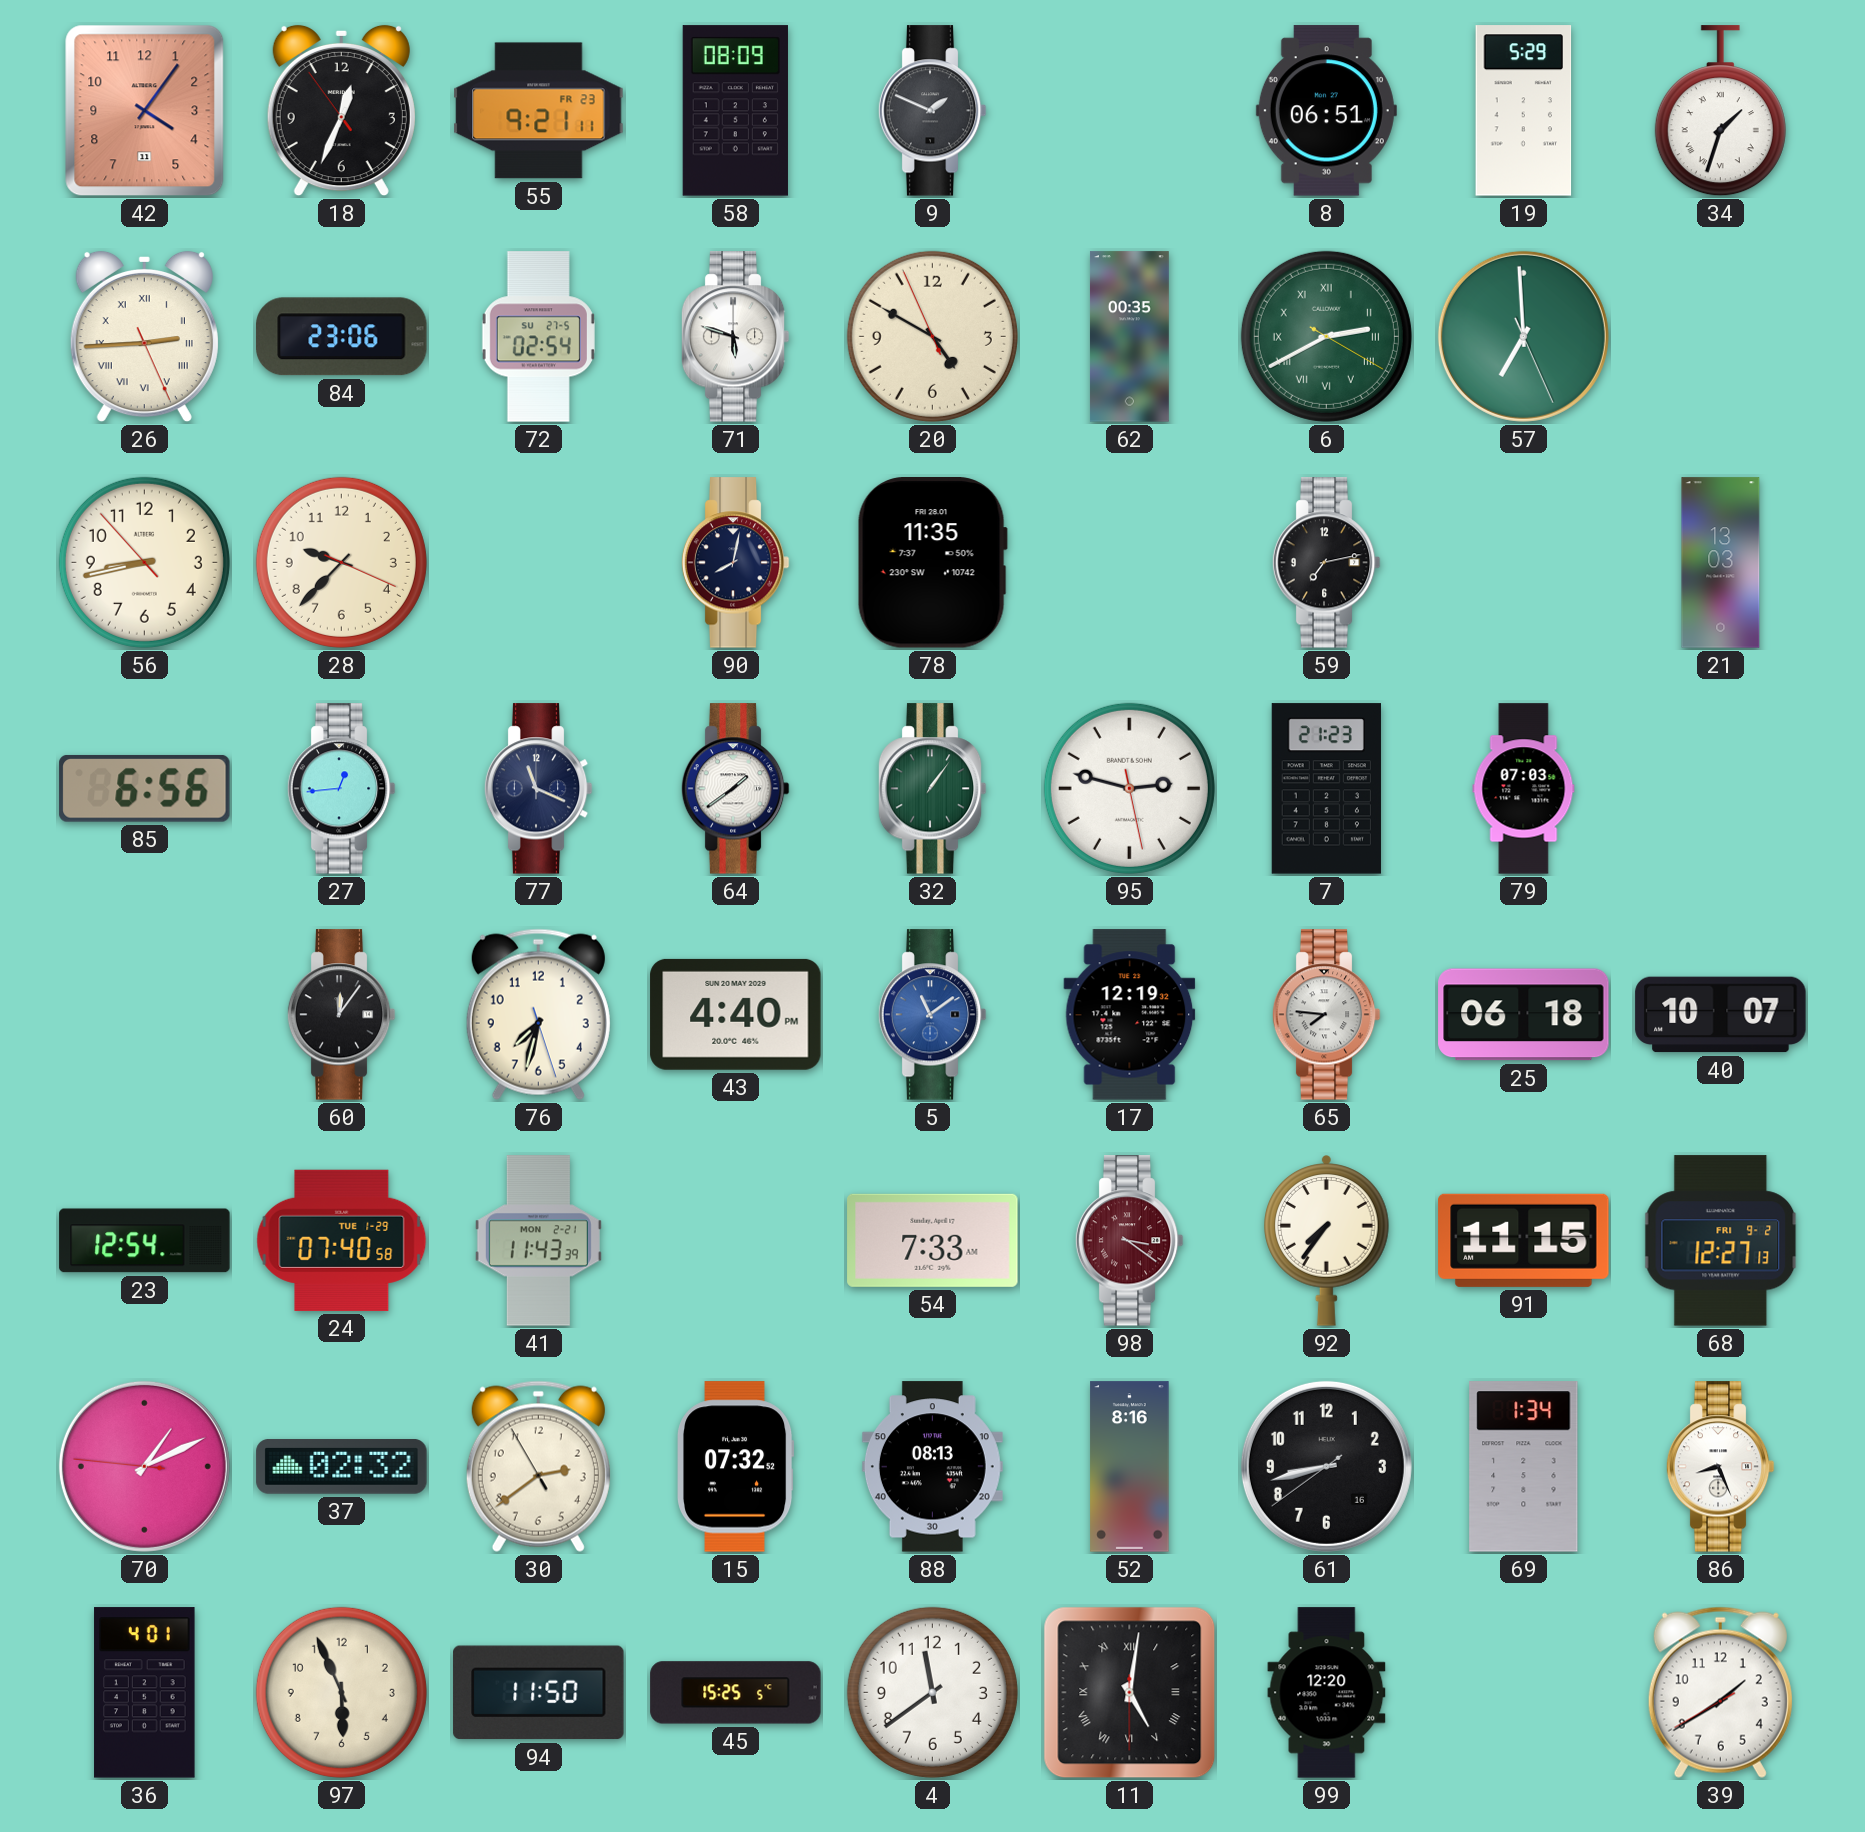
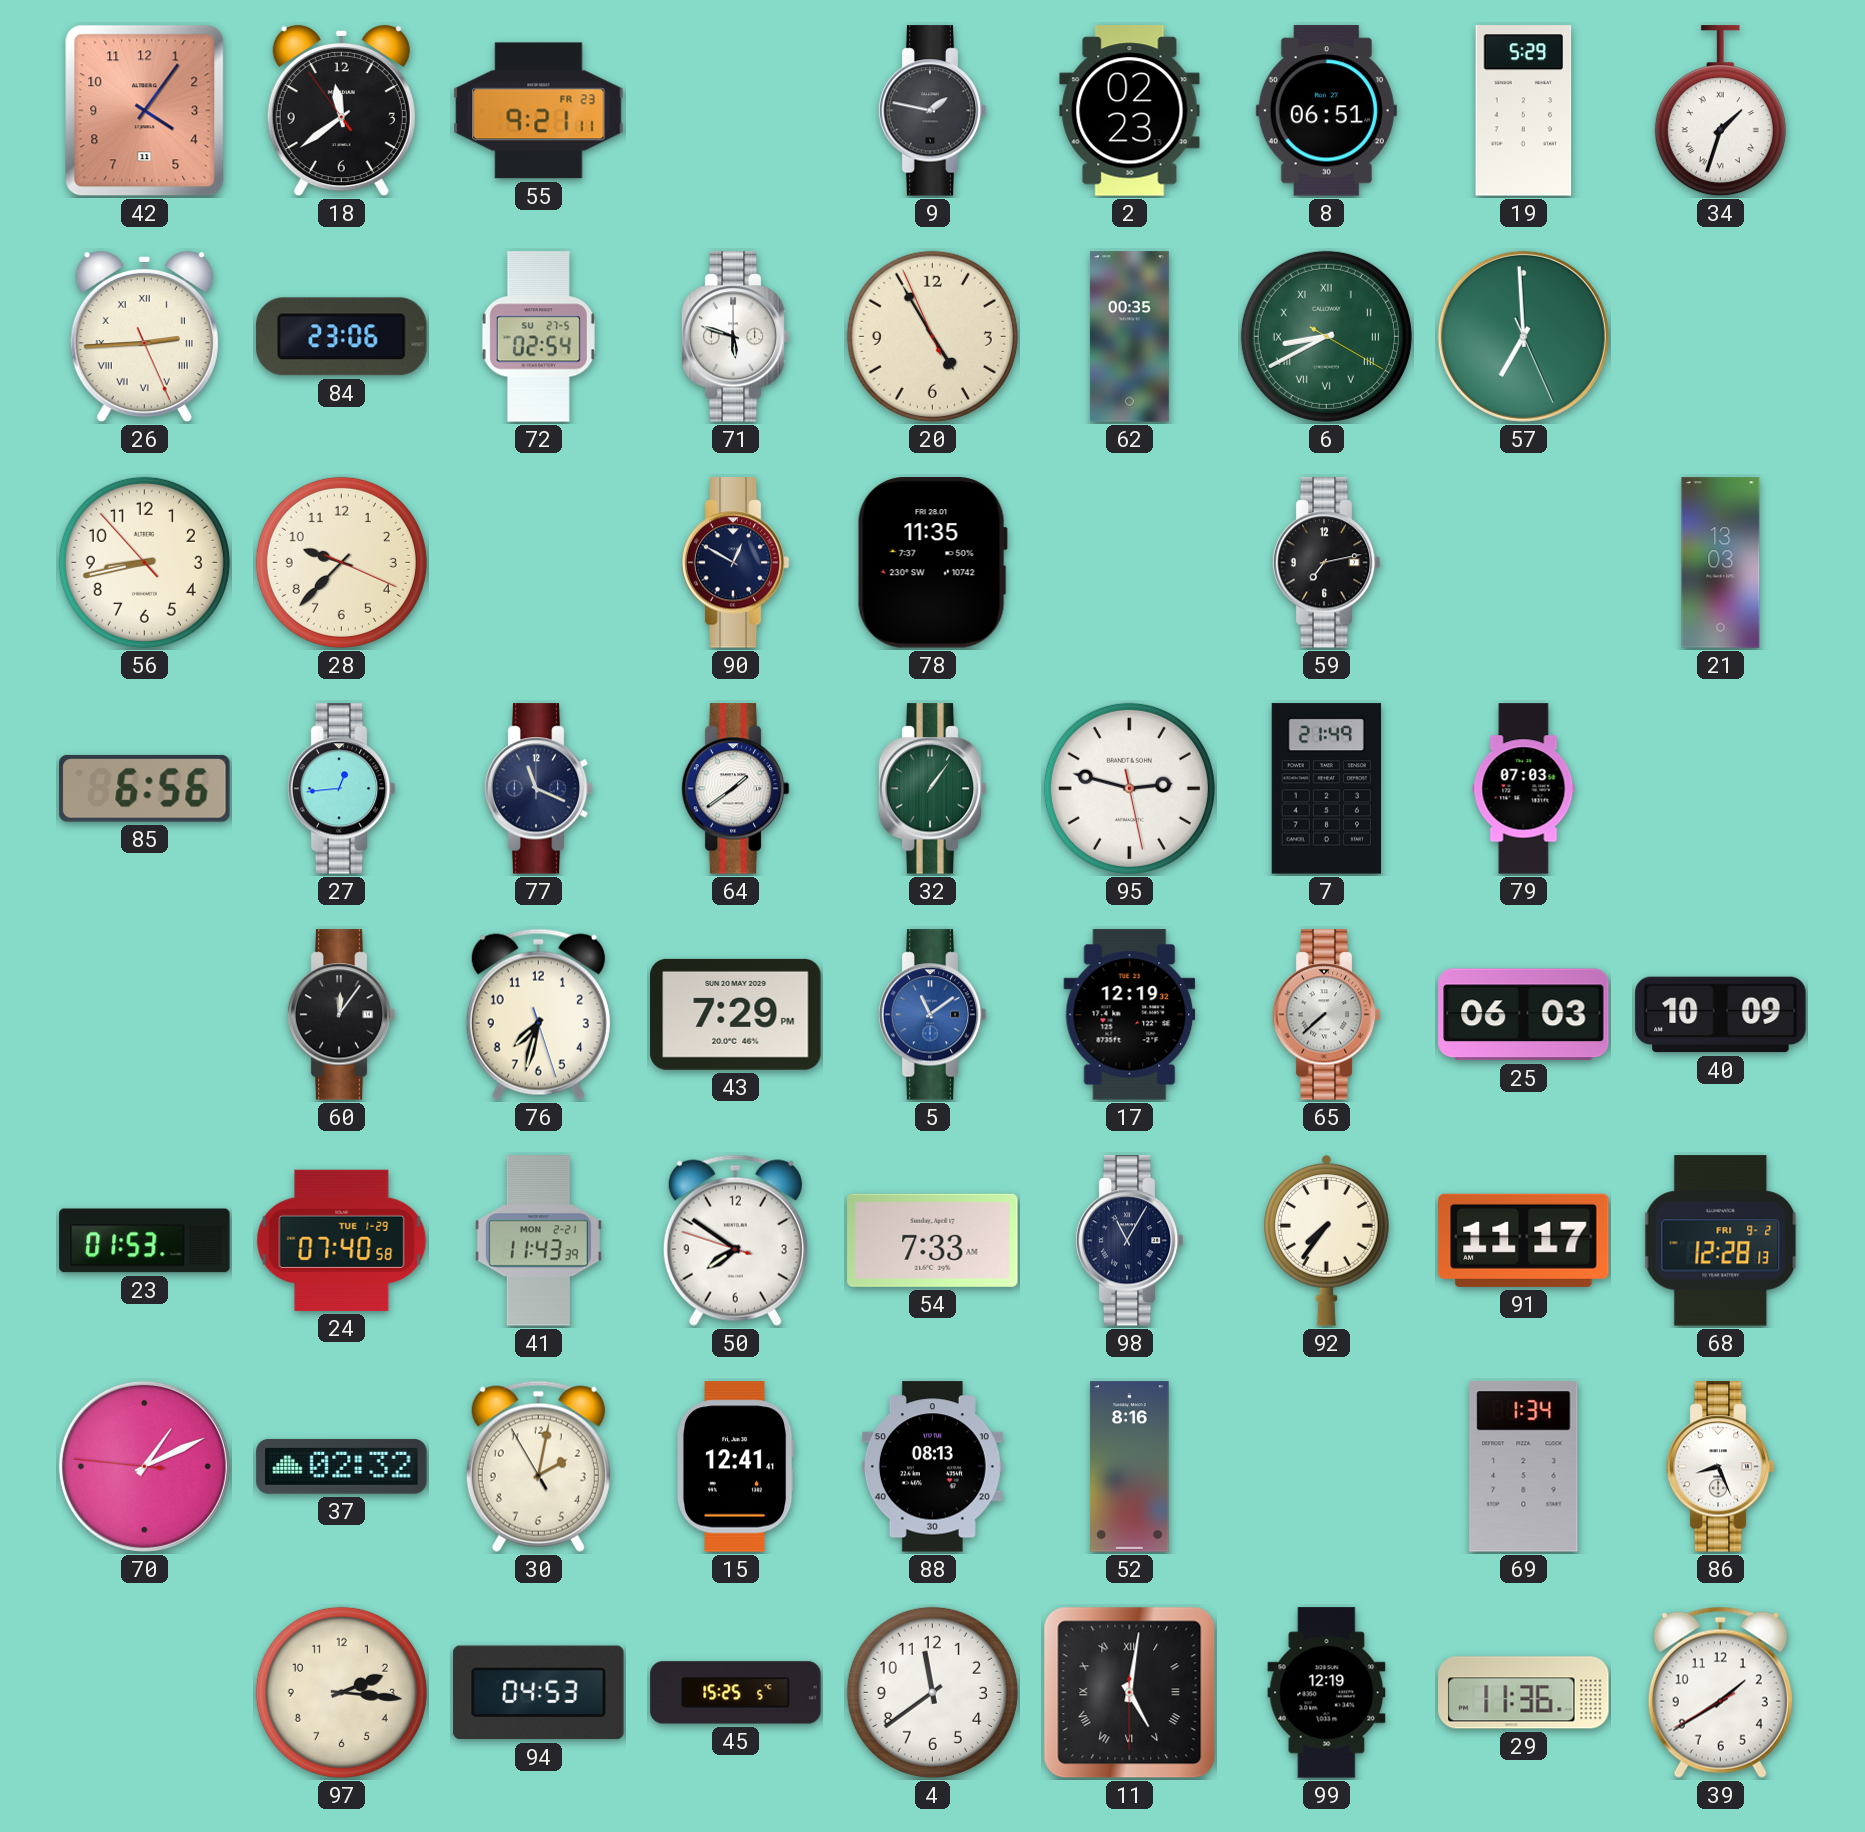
18: 12:33 -> 11:38
58: 08:09 -> none
9: 1:49 -> 1:47
2: none -> 02:23
20: 4:49 -> 4:54
6: 2:40 -> 8:40
90: 8:02 -> 12:50
7: 21:23 -> 21:49
43: 4:40 -> 7:29
65: 7:46 -> 7:38
25: 06:18 -> 06:03
40: 10:07 -> 10:09
23: 12:54 -> 01:53
50: none -> 7:50
98: 3:21 -> 11:05
98 dial: burgundy -> navy
91: 11:15 -> 11:17
68: 12:27 -> 12:28
30: 2:38 -> 2:01
15: 07:32 -> 12:41
61: 8:42 -> none
36: 4:01 -> none
97: 5:56 -> 2:16
94: 11:50 -> 04:53
99: 12:20 -> 12:19
29: none -> 11:36
